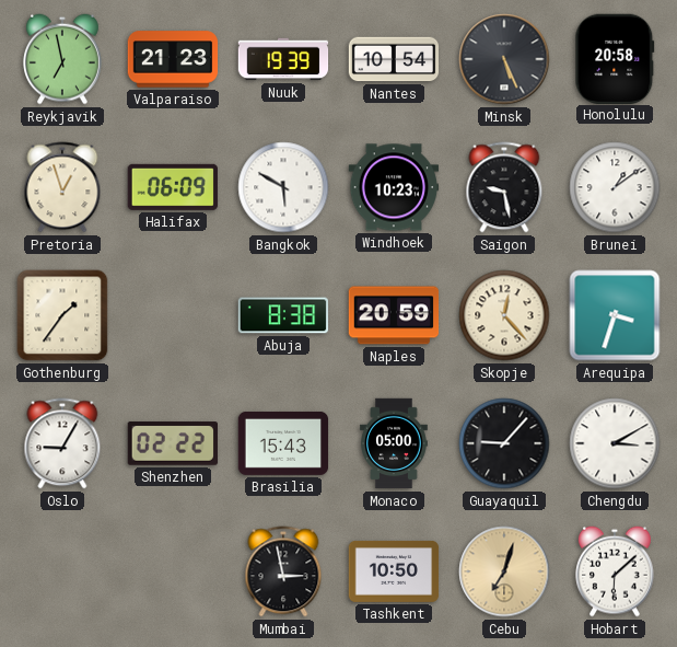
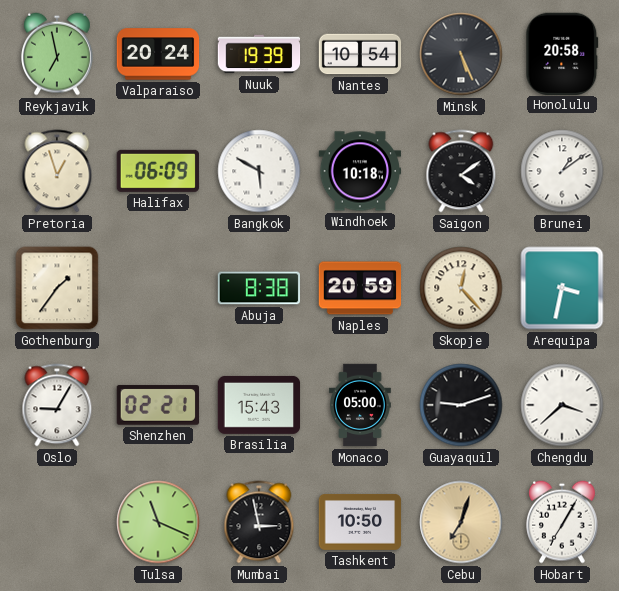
Valparaiso: 21:23 -> 20:24
Windhoek: 10:23 -> 10:18
Saigon: 9:28 -> 4:09
Arequipa: 3:33 -> 3:32
Shenzhen: 02:22 -> 02:21
Guayaquil: 9:07 -> 9:12
Chengdu: 3:10 -> 3:38
Tulsa: none -> 11:19
Hobart: 6:08 -> 7:05
